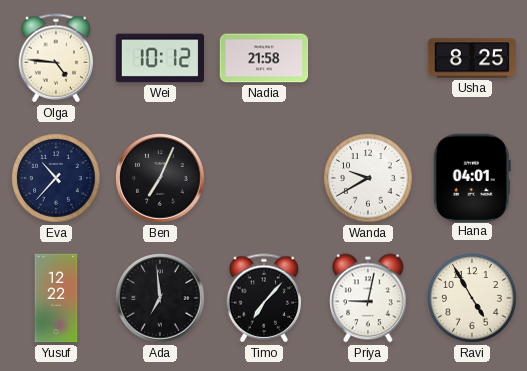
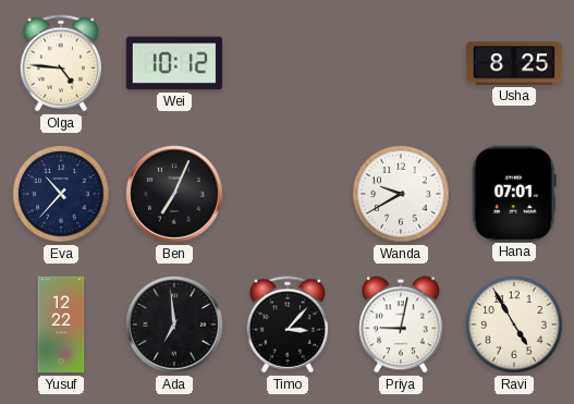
Nadia: 21:58 -> none
Hana: 04:01 -> 07:01
Timo: 7:07 -> 3:07
